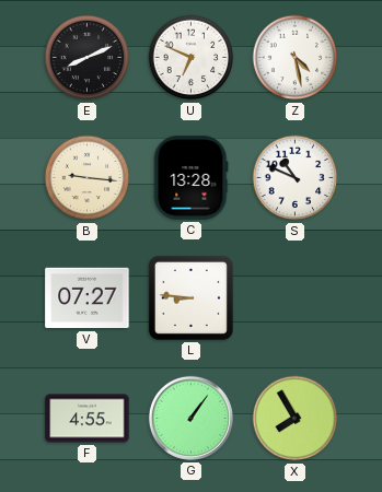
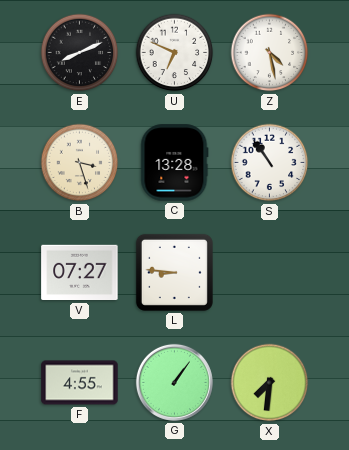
B: 9:16 -> 3:27
S: 10:49 -> 10:54
X: 7:55 -> 7:31
